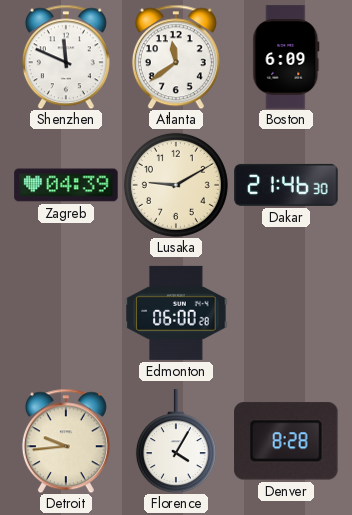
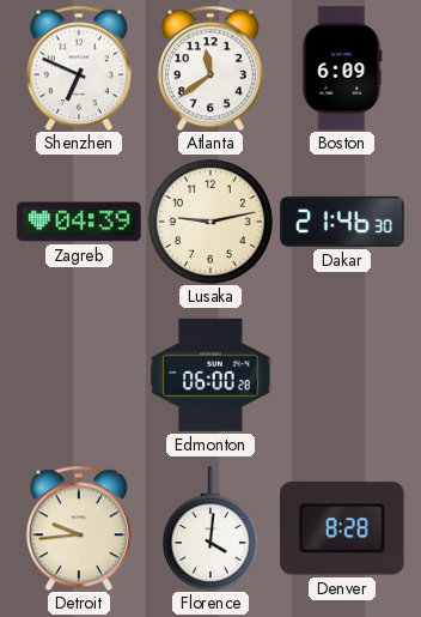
Shenzhen: 11:49 -> 6:49
Lusaka: 9:10 -> 9:13
Florence: 4:05 -> 4:01
